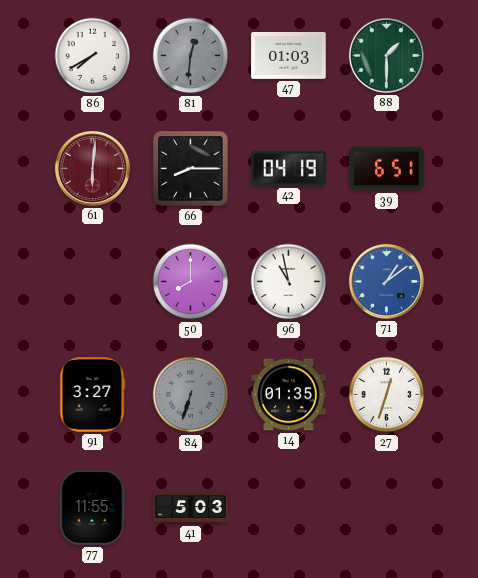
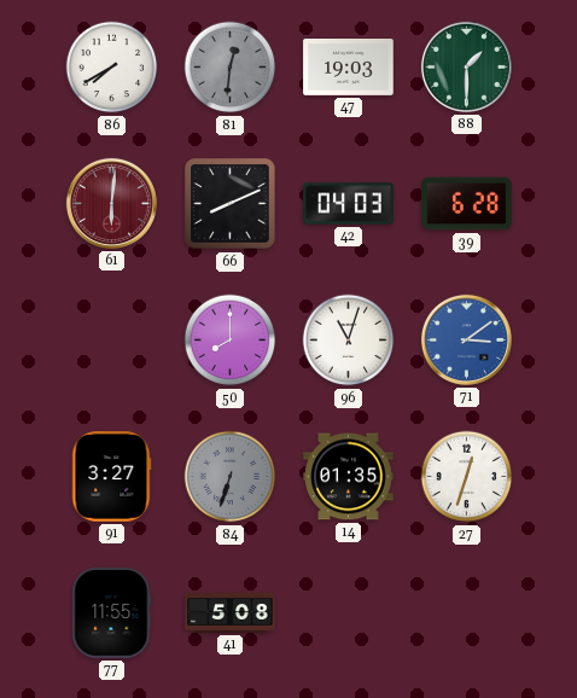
47: 01:03 -> 19:03
66: 8:15 -> 8:11
42: 04:19 -> 04:03
39: 6:51 -> 6:28
96: 10:58 -> 11:03
71: 1:09 -> 3:09
41: 5:03 -> 5:08
